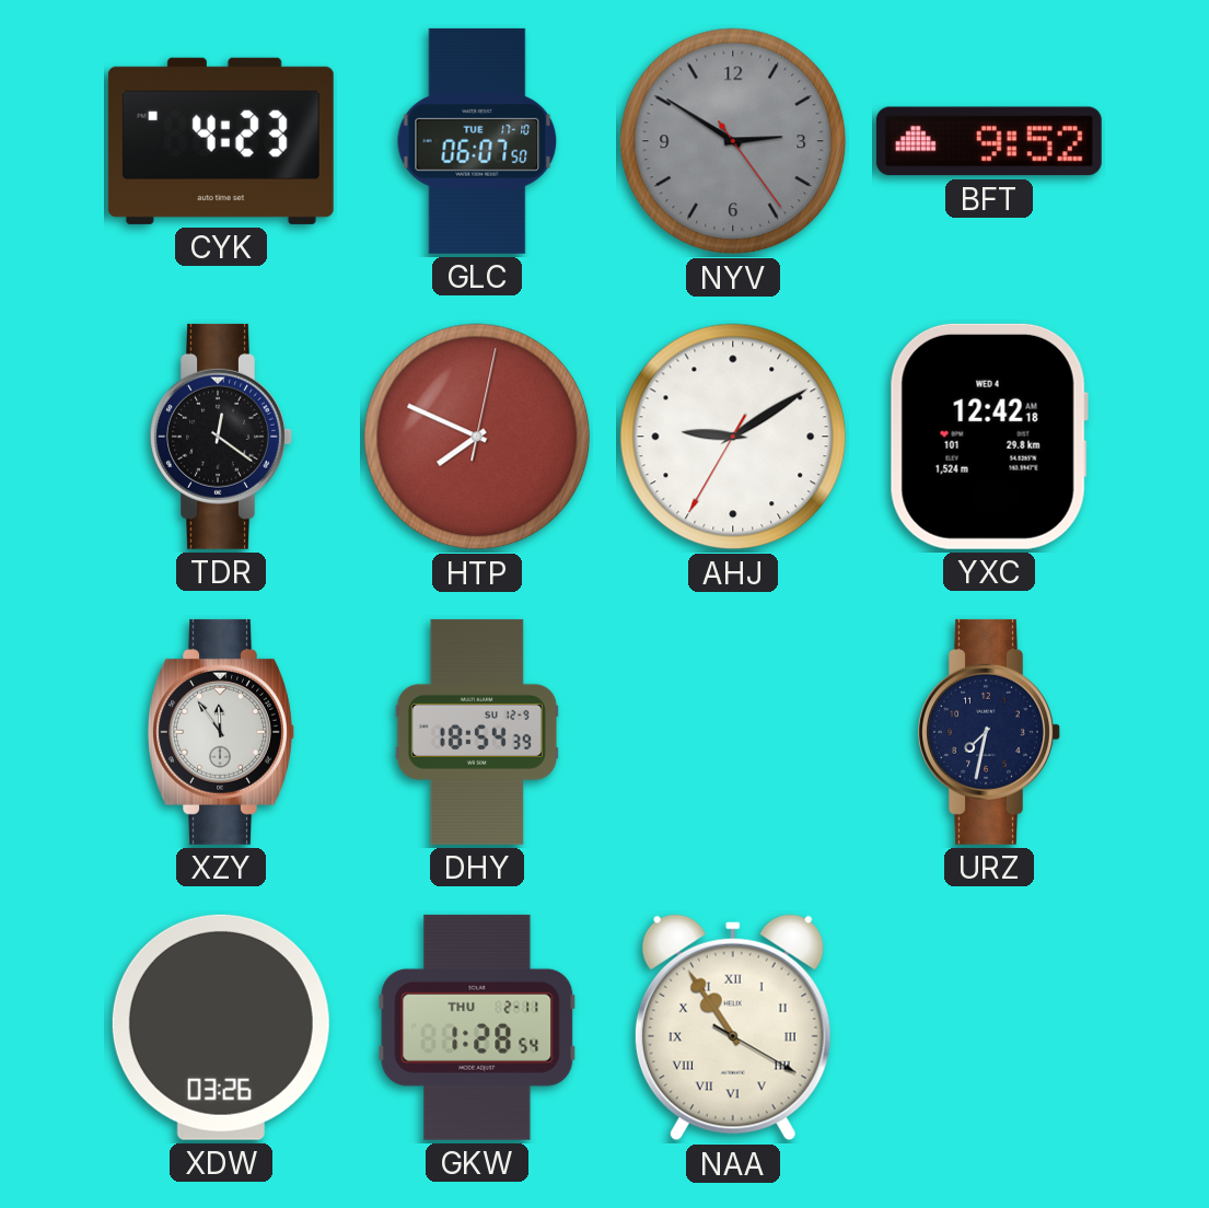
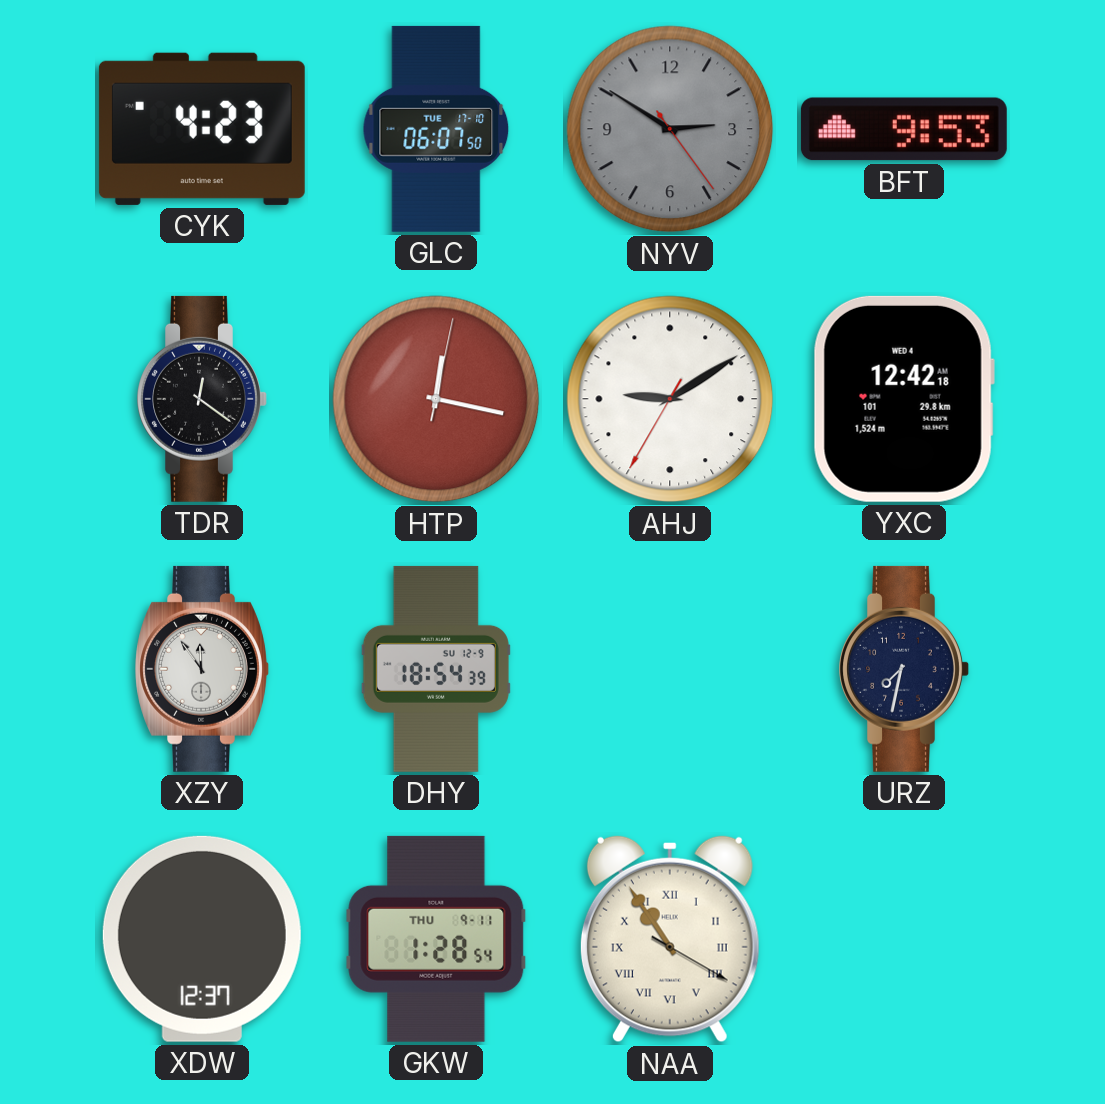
BFT: 9:52 -> 9:53
HTP: 7:49 -> 12:17
XDW: 03:26 -> 12:37
GKW date: THU 2-11 -> THU 9-11
